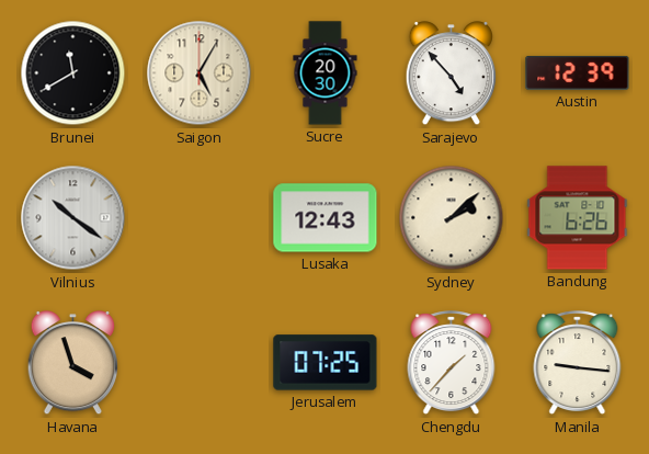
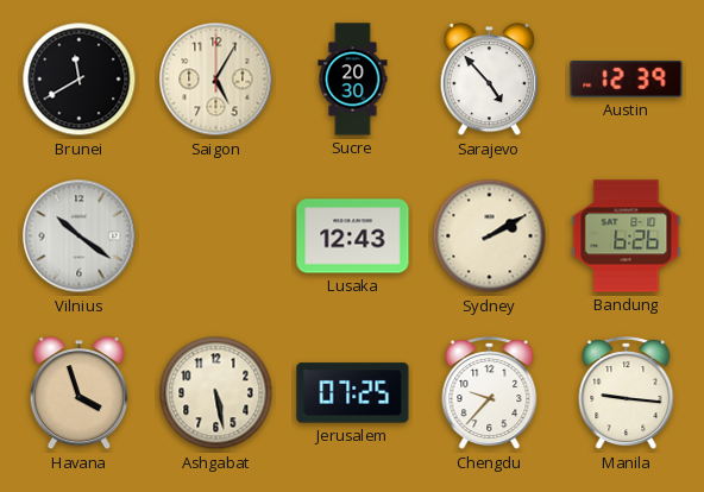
Sydney: 2:08 -> 2:10
Ashgabat: none -> 5:28
Chengdu: 1:37 -> 9:37
